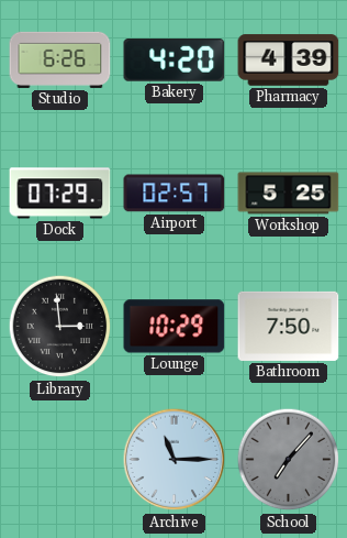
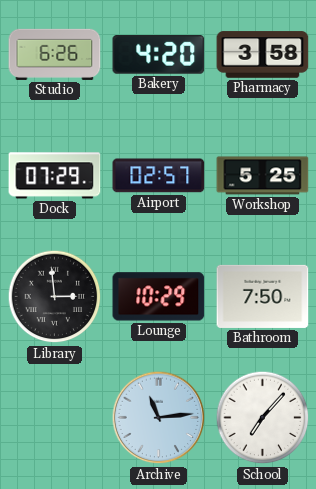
Pharmacy: 4:39 -> 3:58
Archive: 11:15 -> 11:14
School dial: grey -> white
